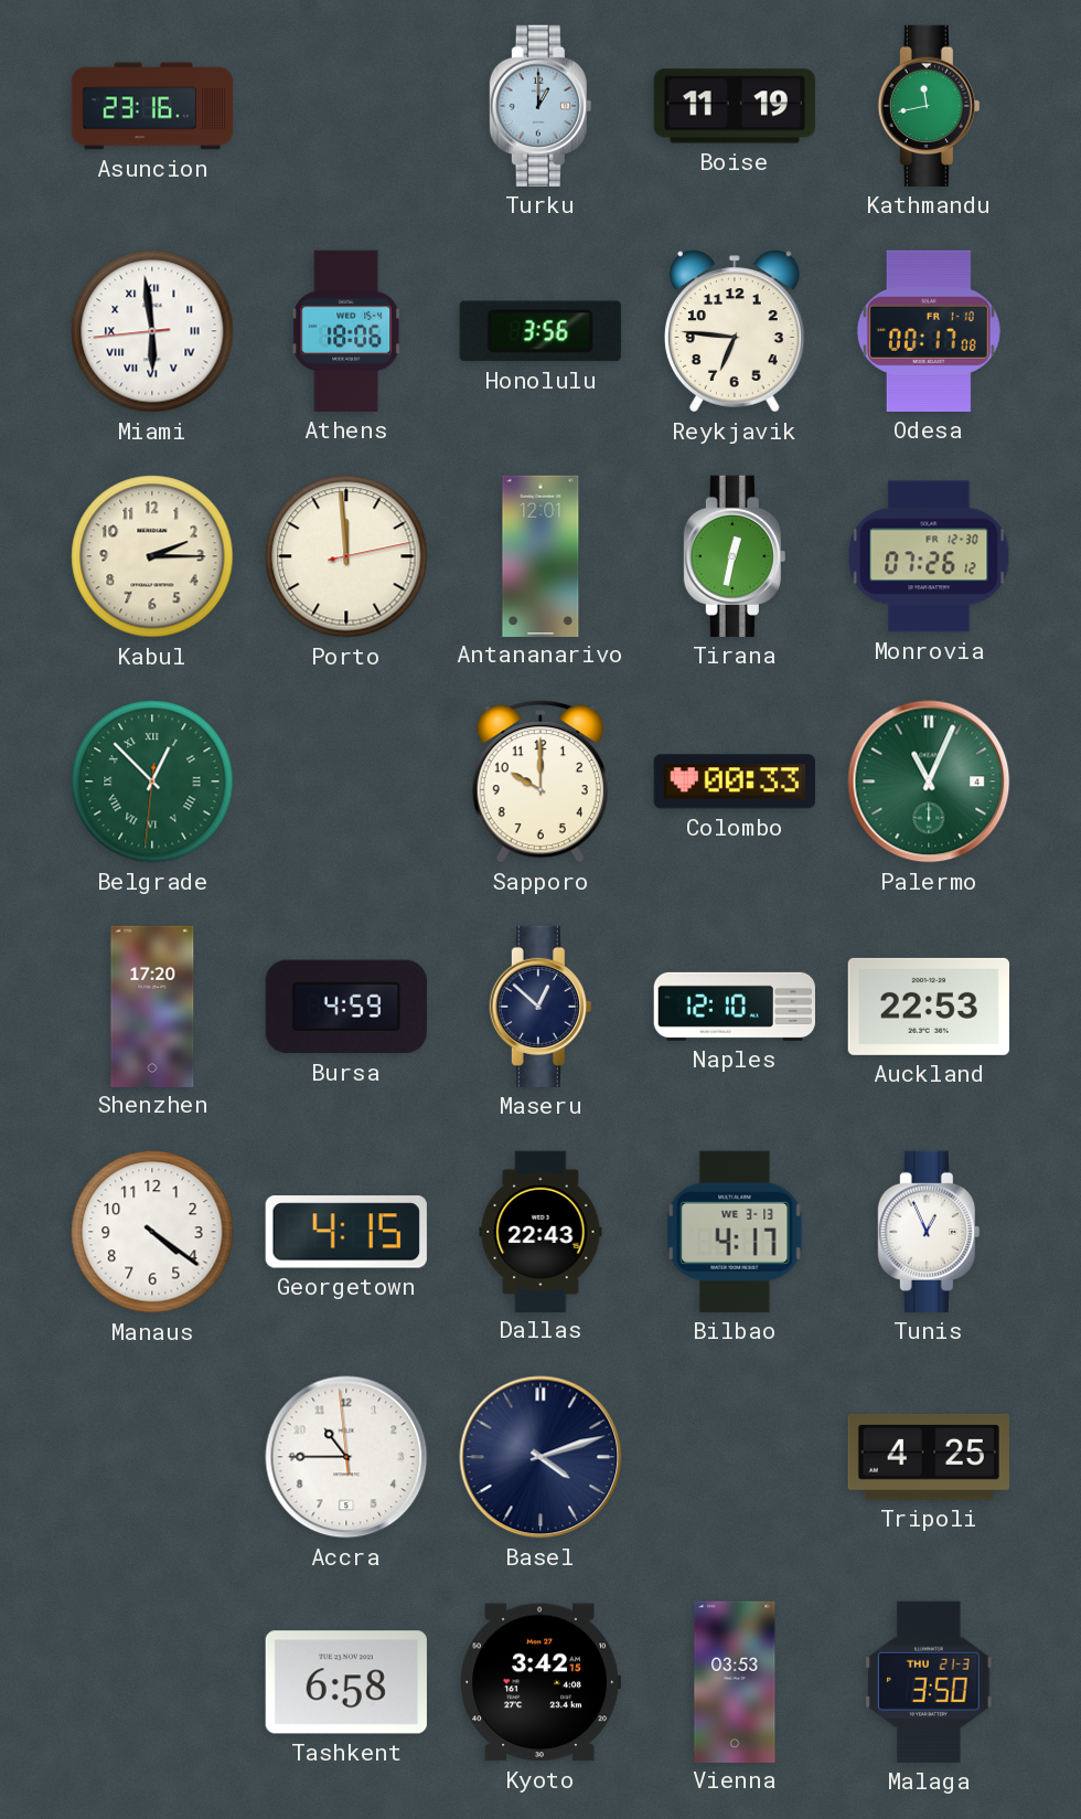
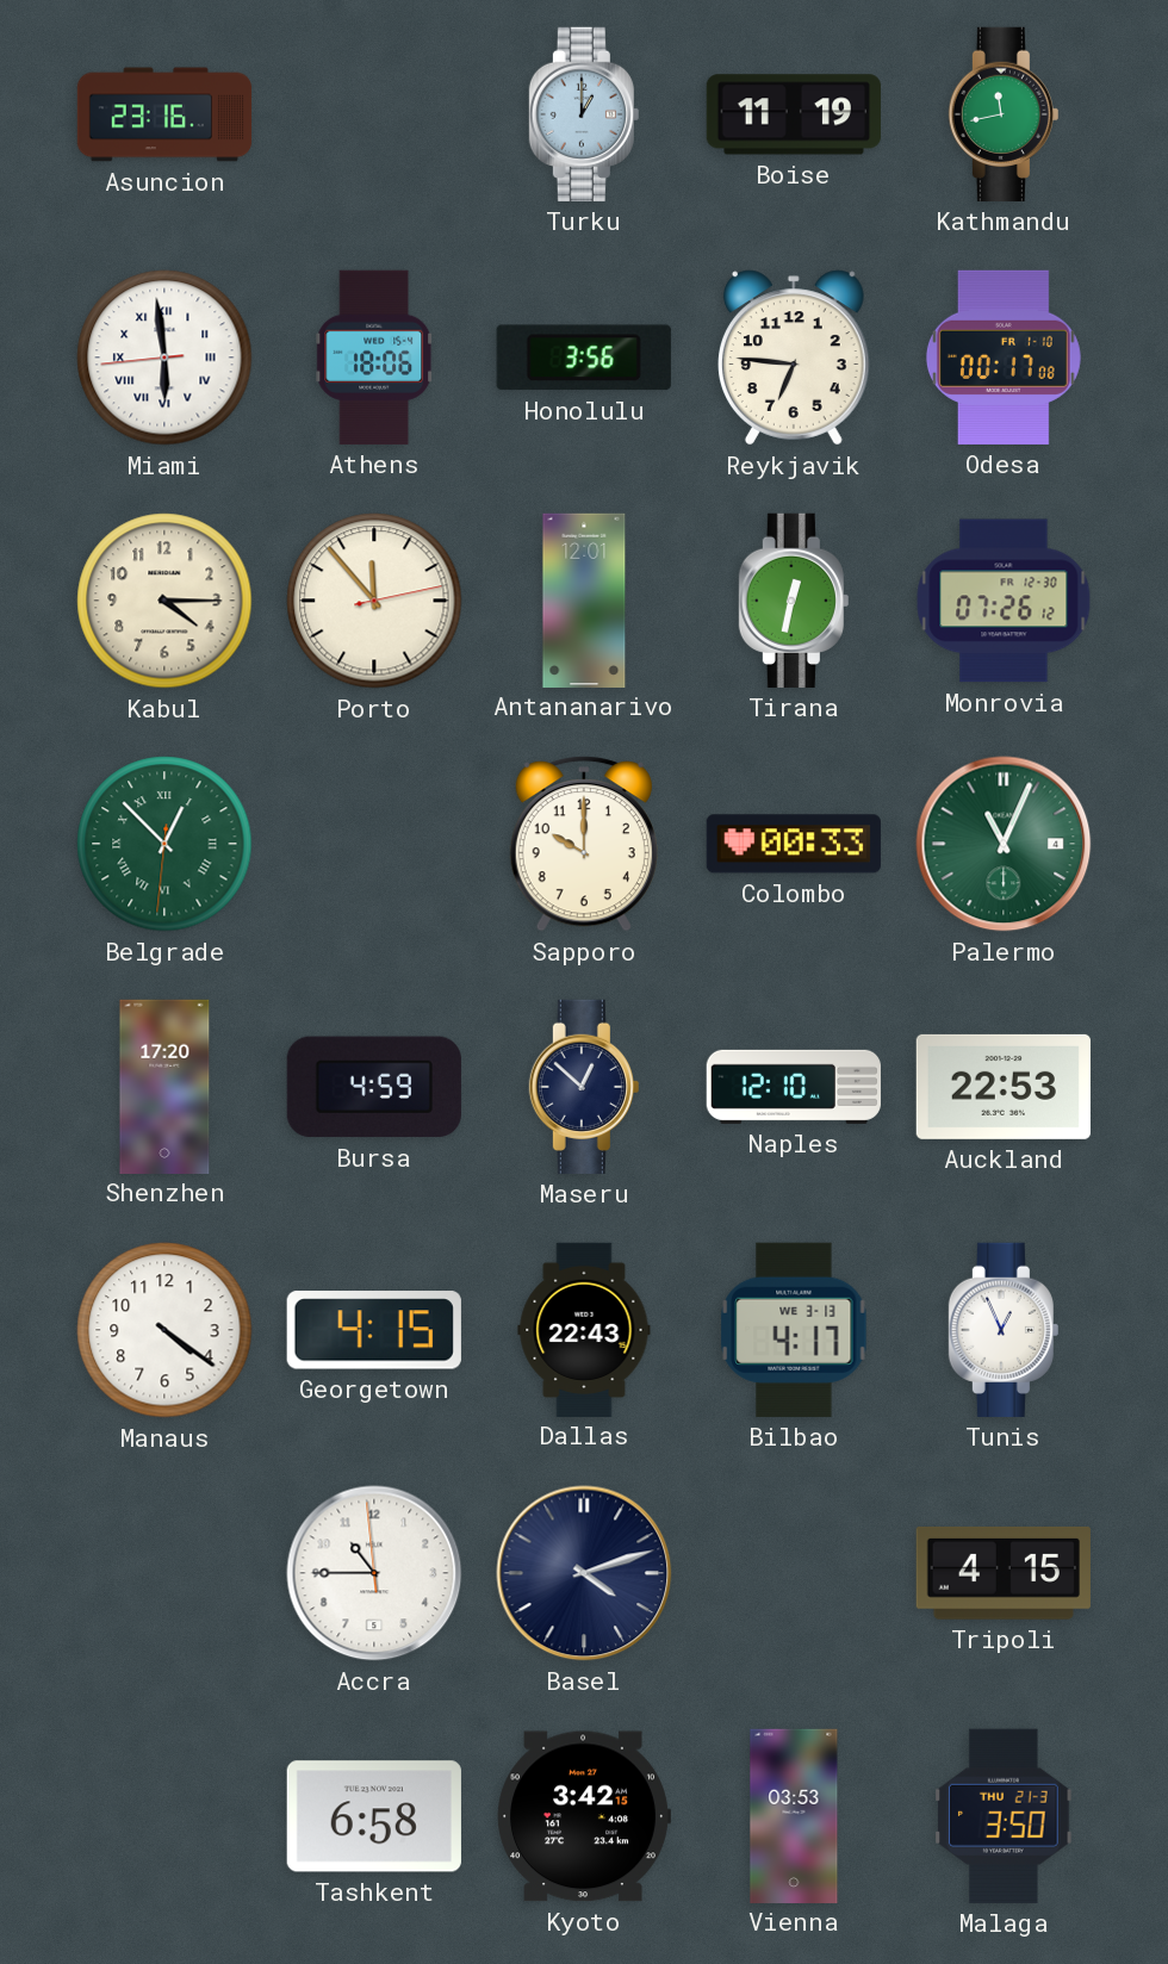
Kabul: 2:15 -> 4:15
Porto: 11:59 -> 11:53
Tripoli: 4:25 -> 4:15
